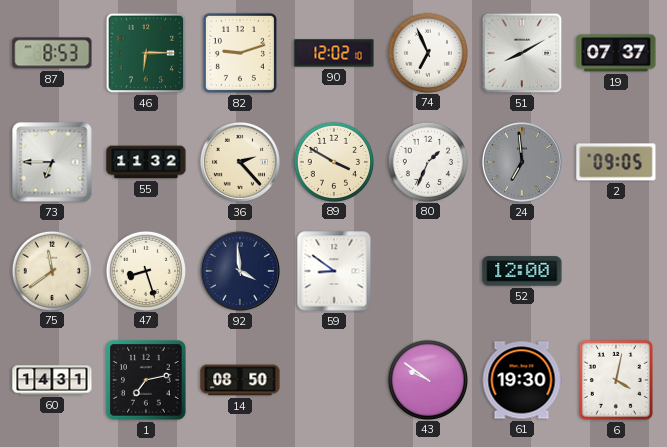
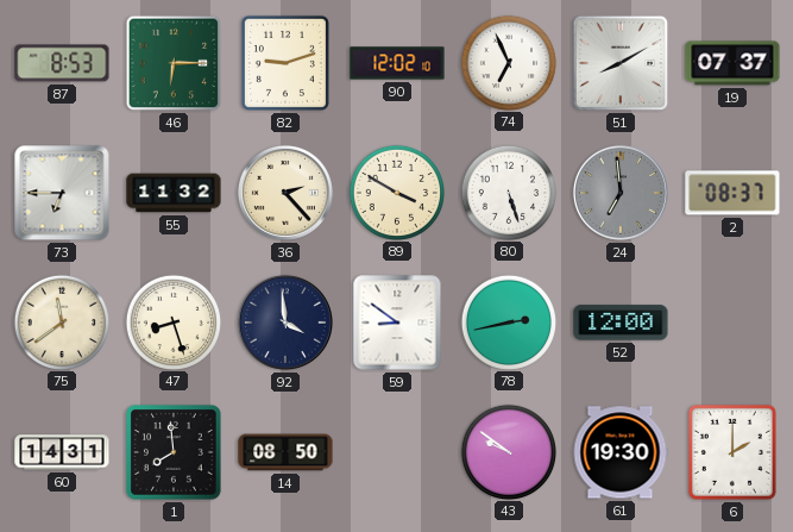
80: 1:34 -> 5:27
2: 09:05 -> 08:37
78: none -> 2:43
1: 7:13 -> 7:59
6: 4:02 -> 2:00
